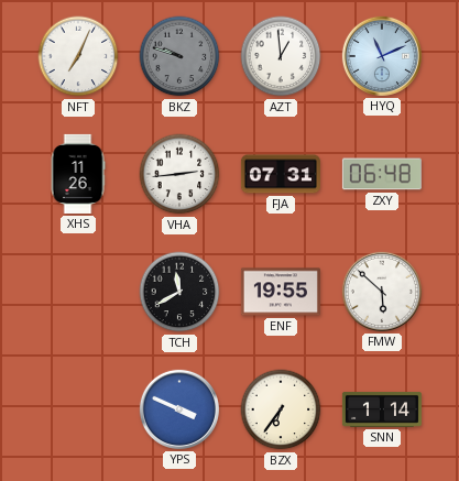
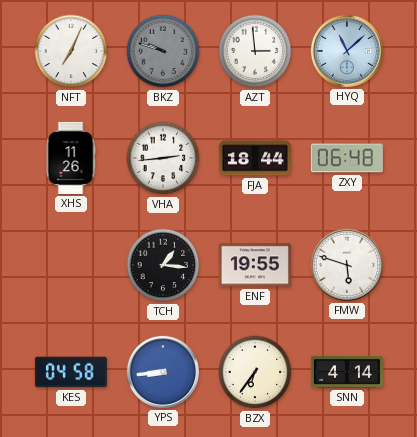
AZT: 12:59 -> 2:59
HYQ: 11:11 -> 11:08
FJA: 07:31 -> 18:44
TCH: 11:40 -> 1:16
FMW: 5:52 -> 5:48
KES: none -> 04:58
YPS: 3:49 -> 8:44
SNN: 1:14 -> 4:14
